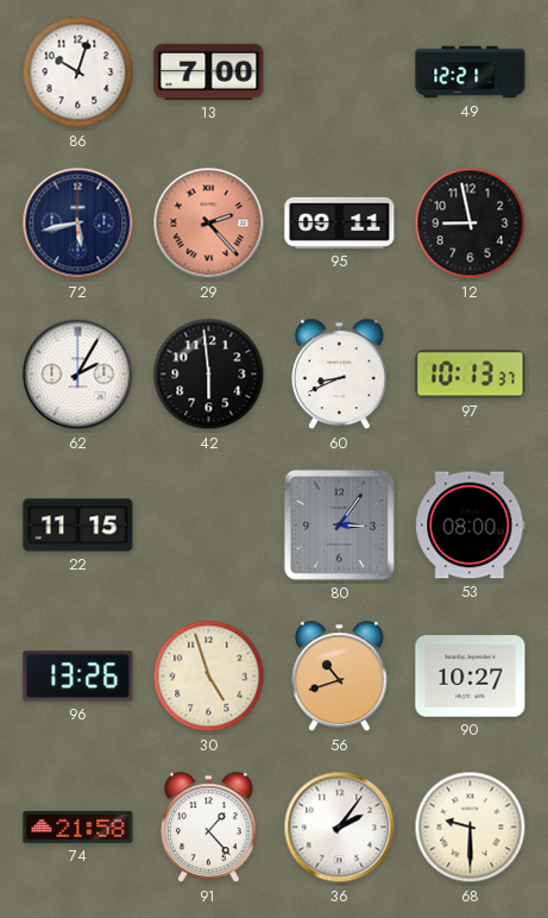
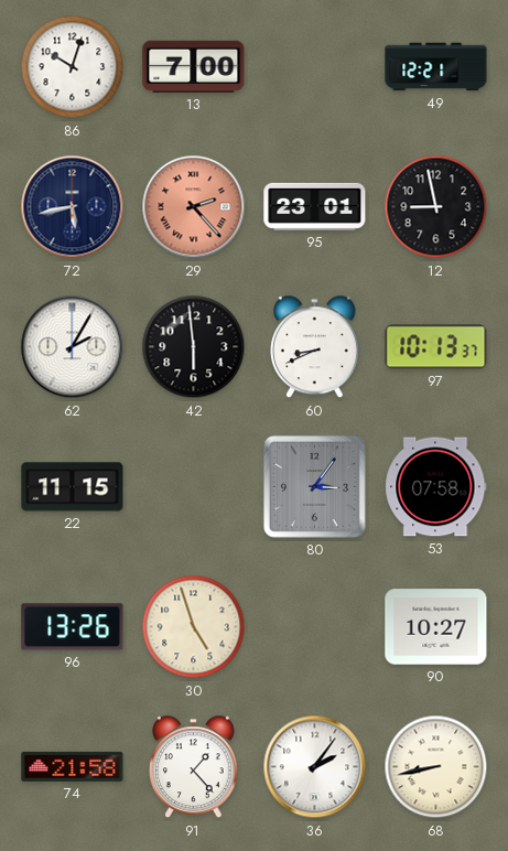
95: 09:11 -> 23:01
53: 08:00 -> 07:58
56: 10:42 -> none
68: 9:30 -> 8:43
